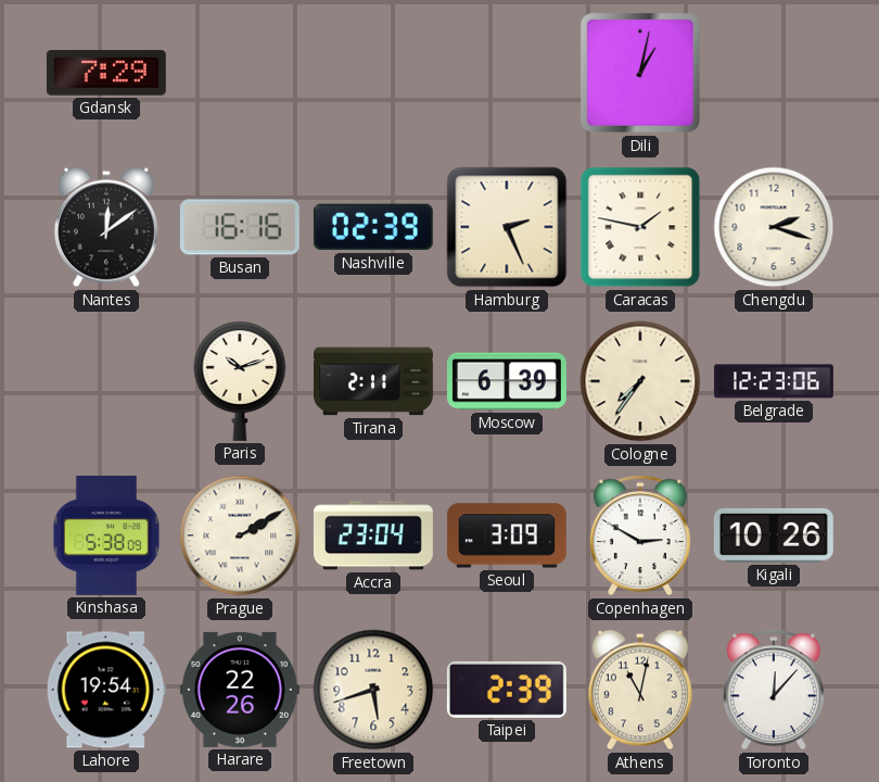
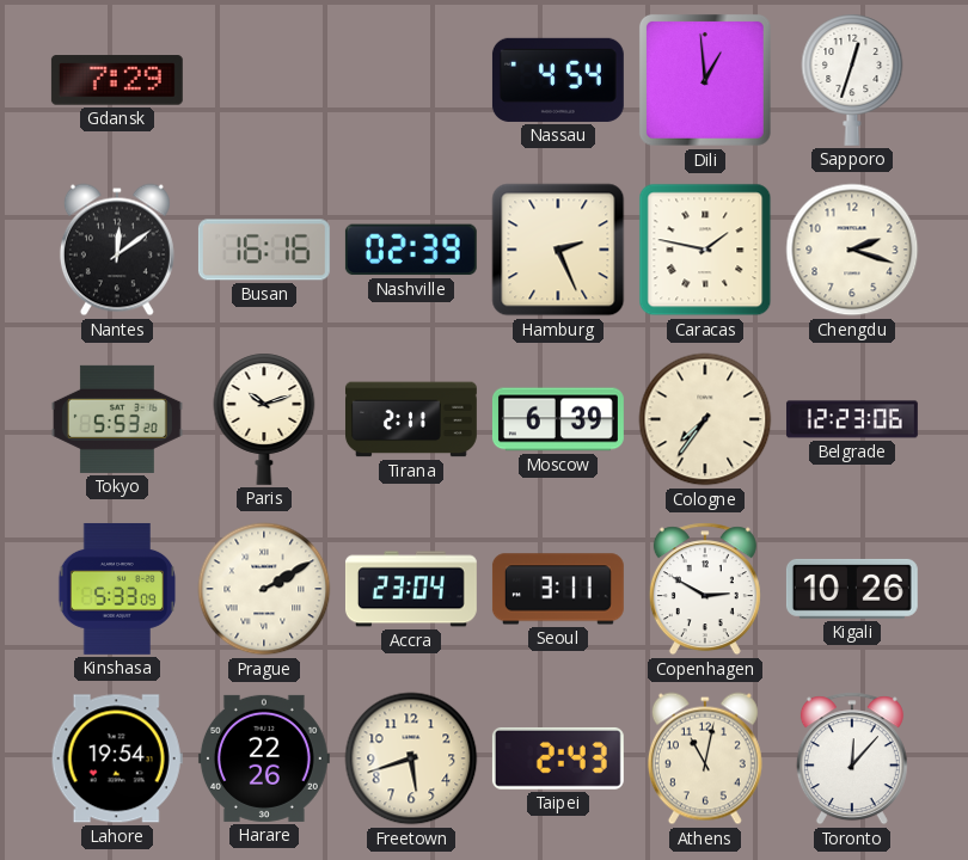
Nassau: none -> 4:54
Dili: 1:02 -> 12:59
Sapporo: none -> 12:33
Tokyo: none -> 5:53
Kinshasa: 5:38 -> 5:33
Seoul: 3:09 -> 3:11
Taipei: 2:39 -> 2:43
